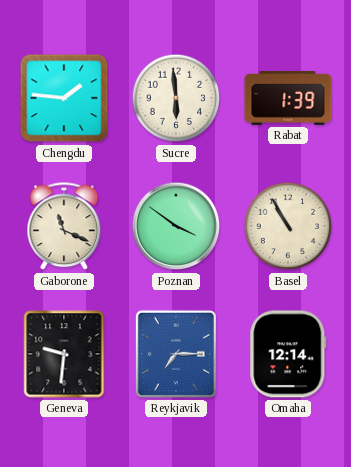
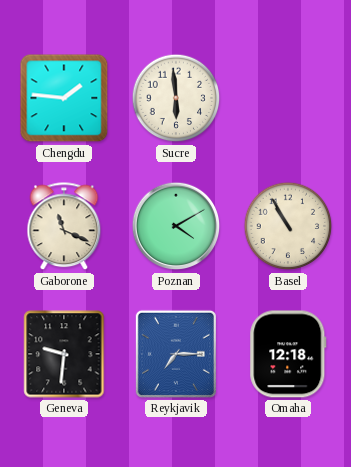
Rabat: 1:39 -> none
Poznan: 3:51 -> 4:10
Omaha: 12:14 -> 12:18
